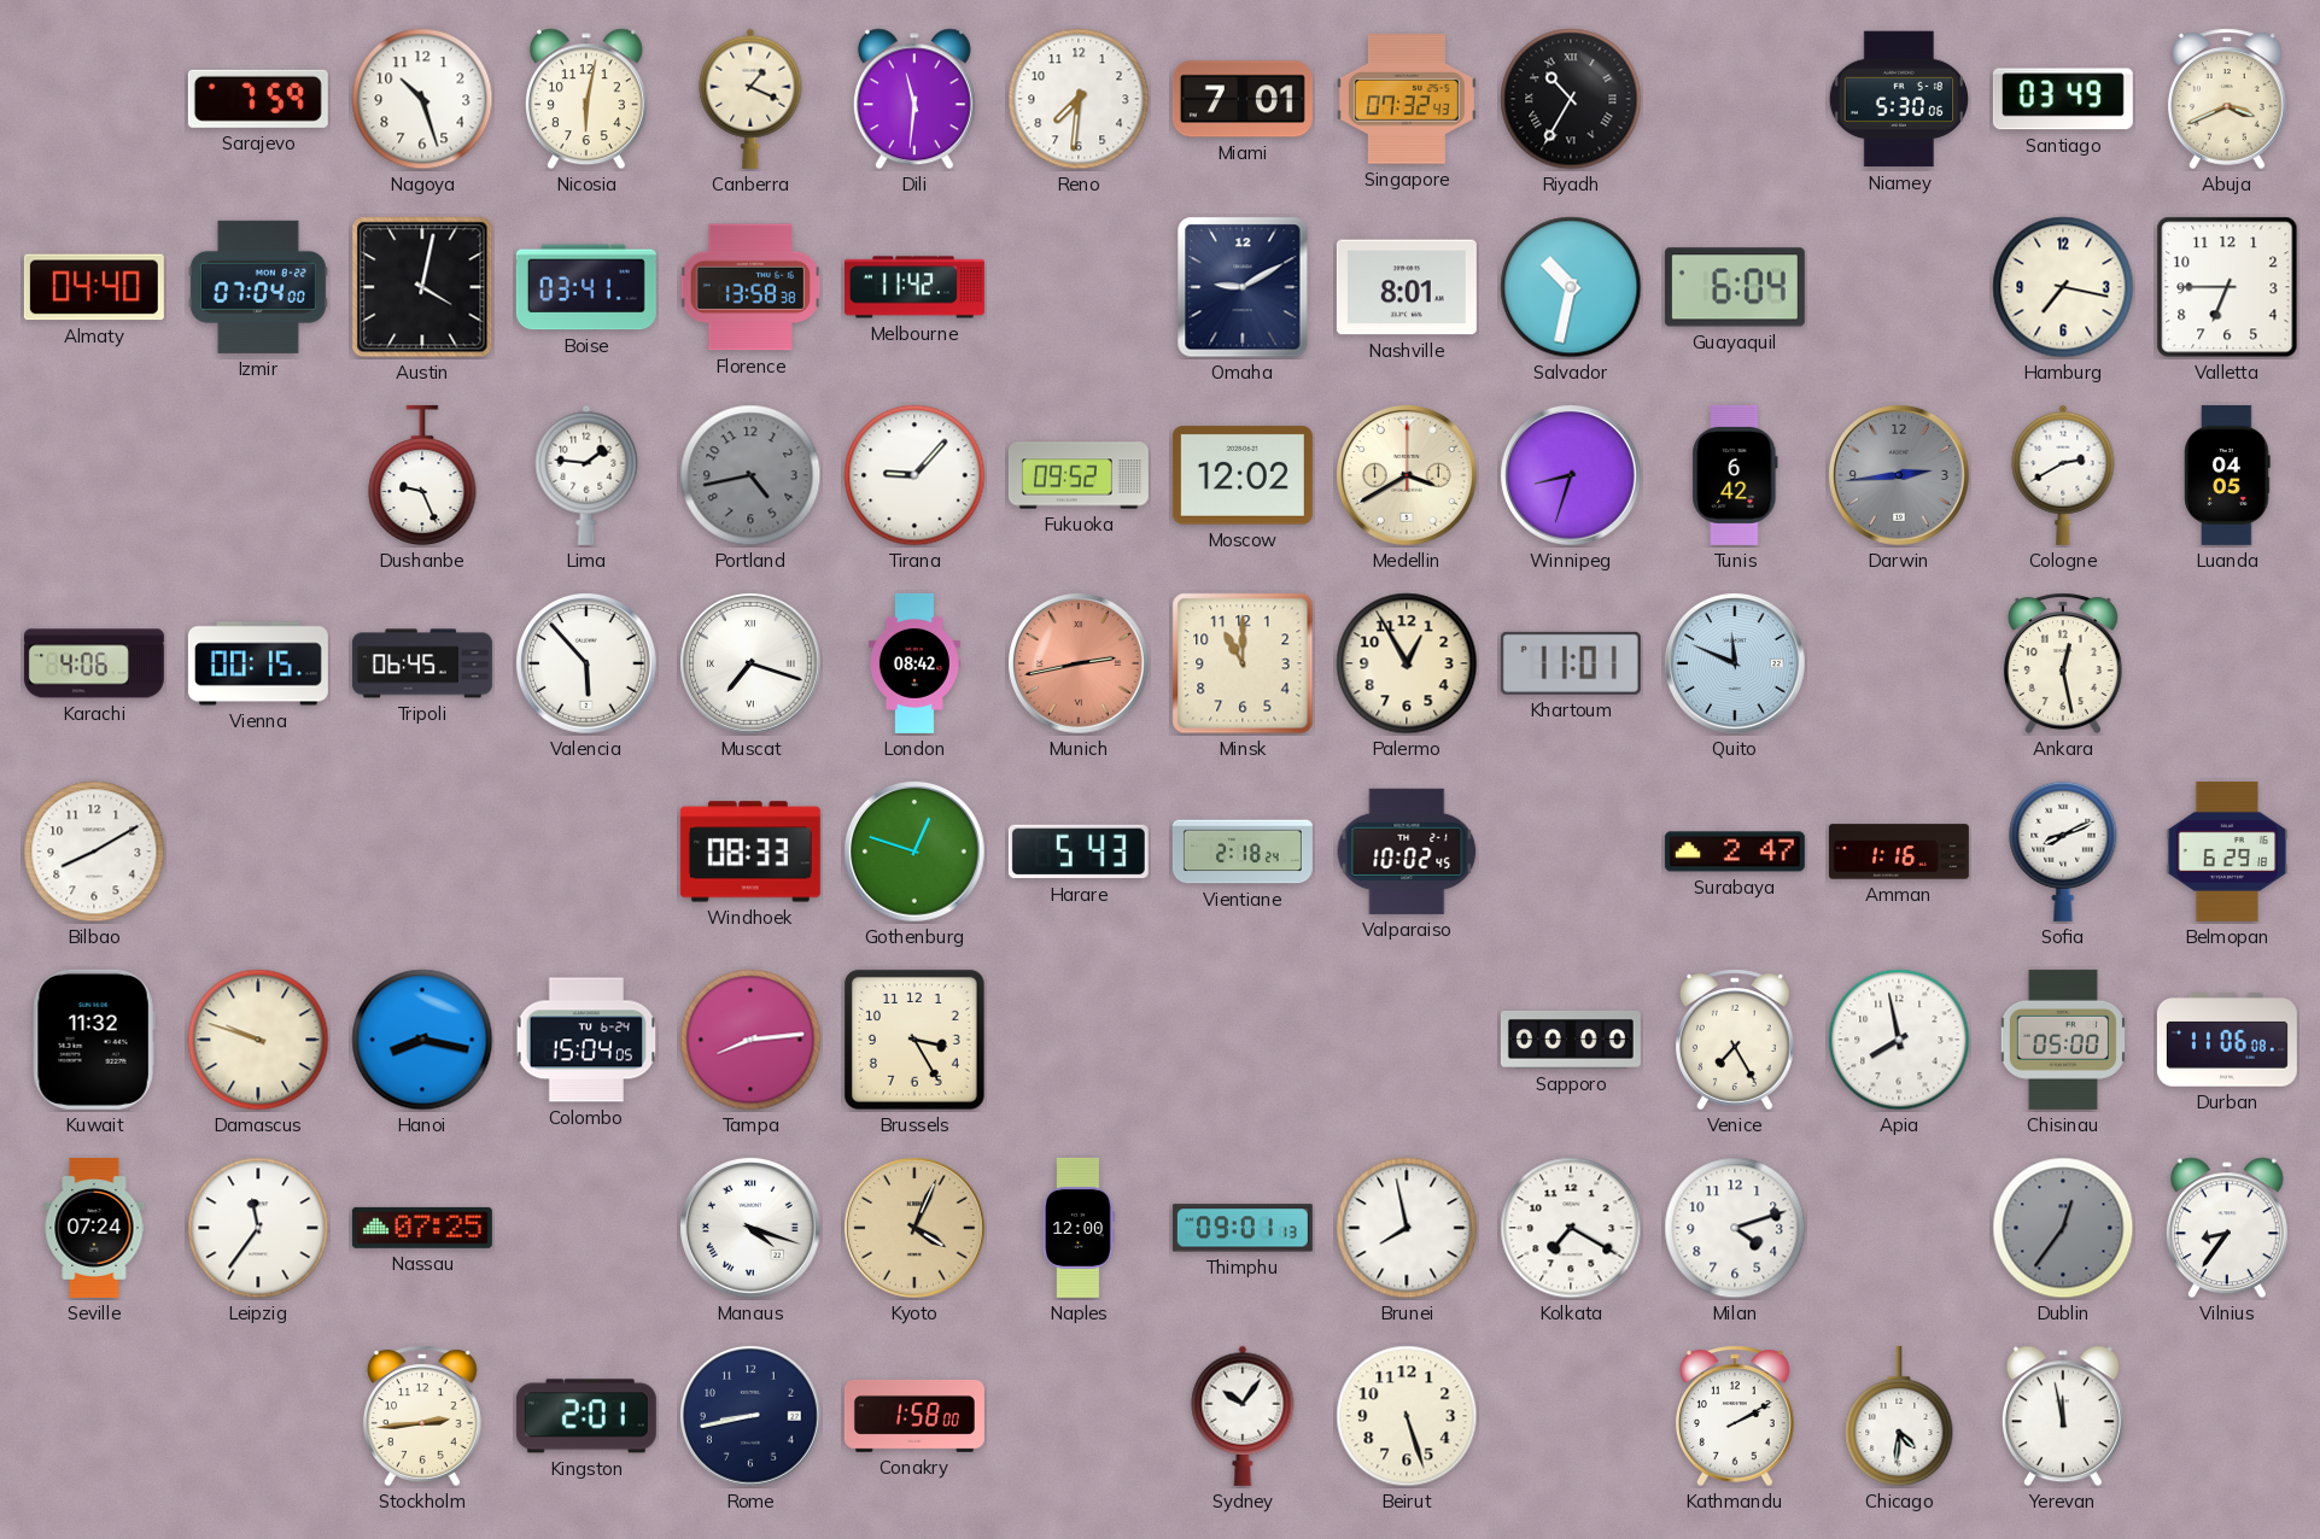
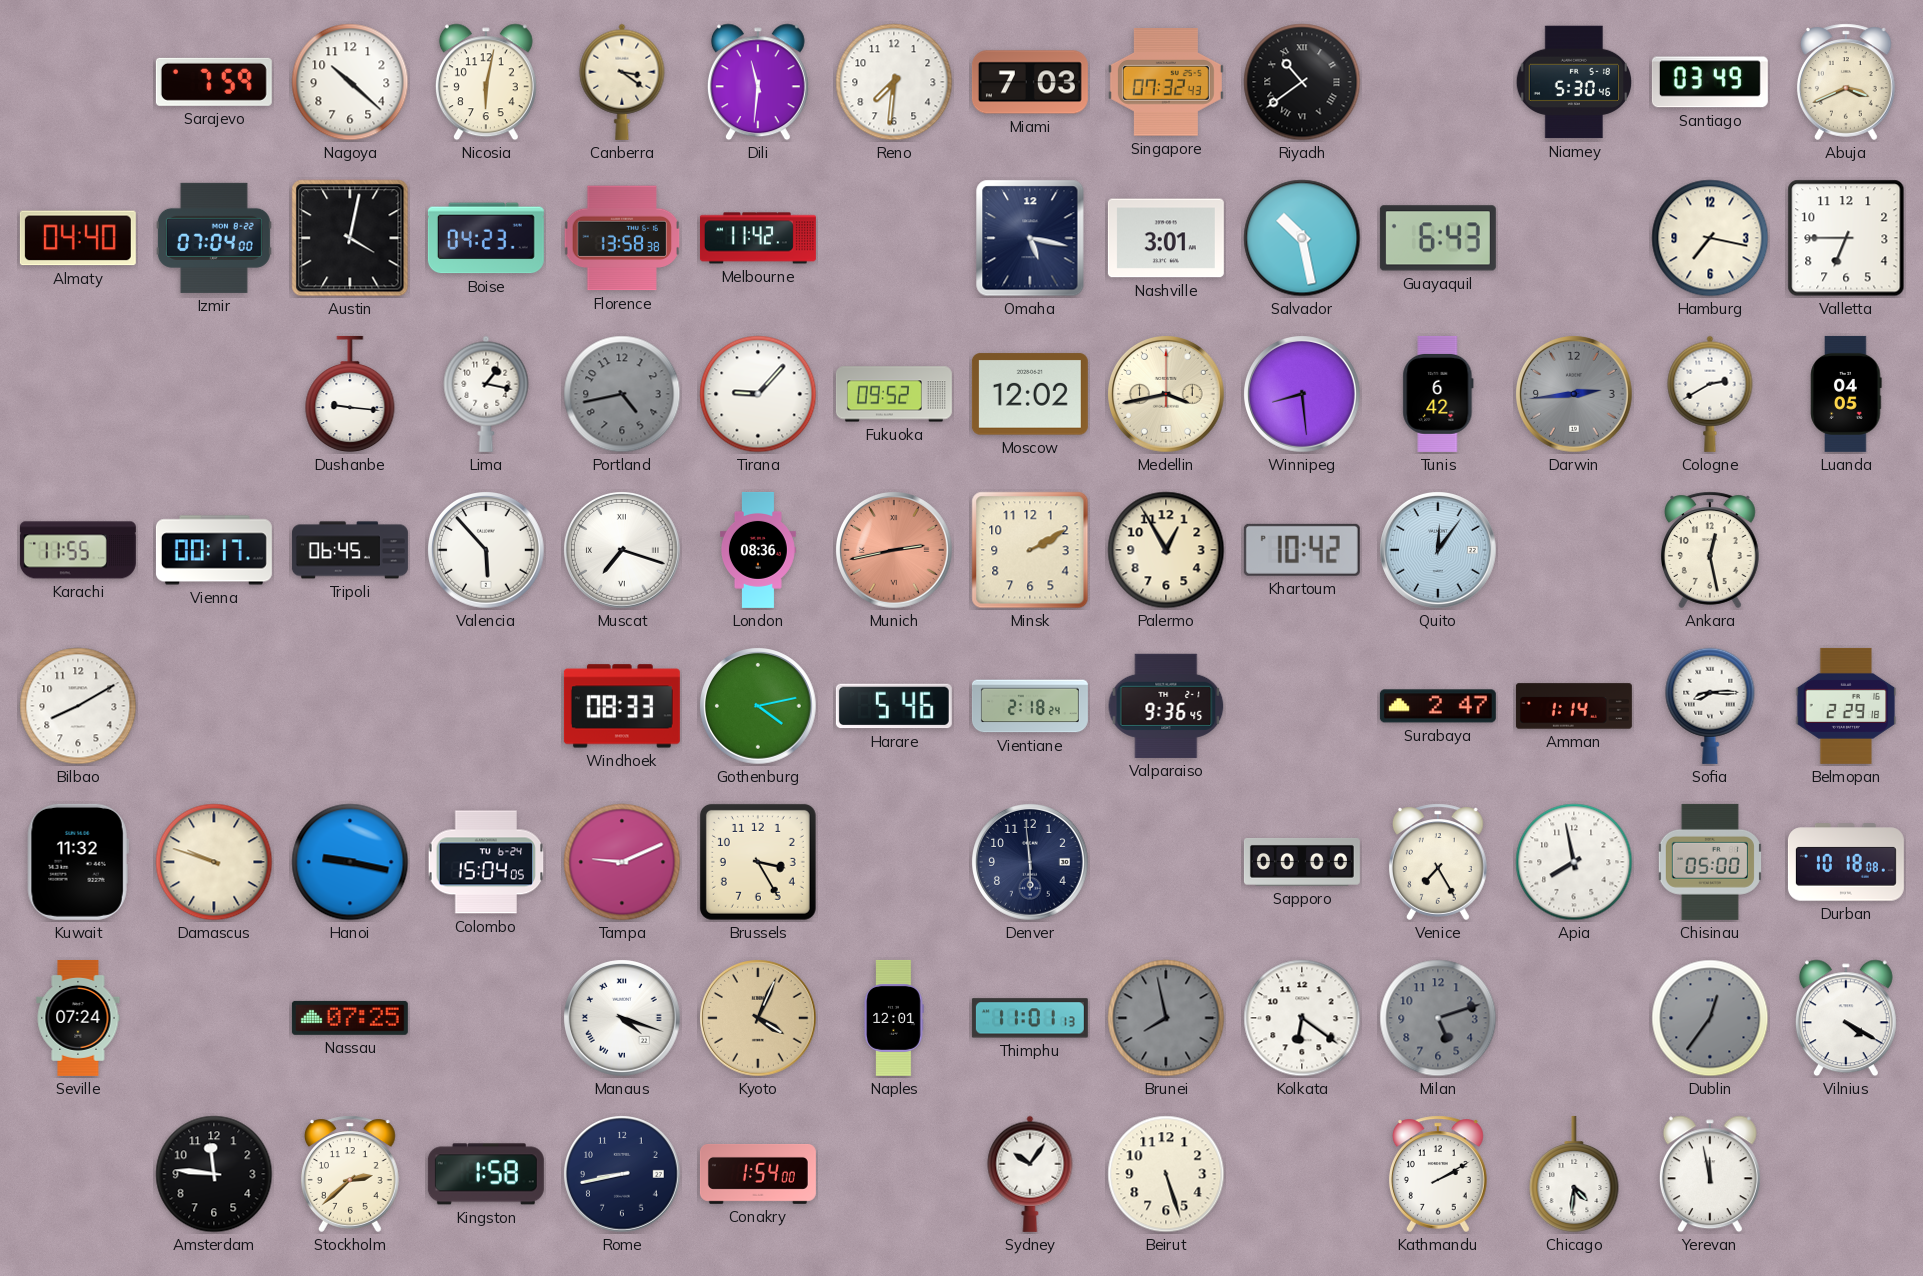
Nagoya: 10:27 -> 10:22
Canberra: 1:19 -> 3:21
Miami: 7:01 -> 7:03
Riyadh: 10:35 -> 10:39
Niamey: 5:30:06 -> 5:30:46
Boise: 03:41 -> 04:23
Omaha: 9:10 -> 5:17
Nashville: 8:01 -> 3:01
Salvador: 10:32 -> 10:28
Guayaquil: 6:04 -> 6:43
Dushanbe: 9:26 -> 9:16
Lima: 1:46 -> 1:17
Medellin: 3:40 -> 3:43
Winnipeg: 8:33 -> 8:29
Karachi: 4:06 -> 11:55
Vienna: 00:15 -> 00:17
London: 08:42 -> 08:36
Minsk: 11:00 -> 2:10
Khartoum: 11:01 -> 10:42
Quito: 11:49 -> 12:06
Gothenburg: 12:48 -> 4:13
Harare: 5:43 -> 5:46
Valparaiso: 10:02 -> 9:36
Amman: 1:16 -> 1:14
Sofia: 8:11 -> 8:15
Belmopan: 6:29 -> 2:29
Hanoi: 8:17 -> 9:17
Tampa: 8:14 -> 9:11
Denver: none -> 5:59
Durban: 11:06 -> 10:18
Leipzig: 11:36 -> none
Naples: 12:00 -> 12:01
Thimphu: 09:01 -> 11:01
Brunei dial: white -> grey
Kolkata: 7:20 -> 6:21
Milan: 4:12 -> 5:12
Milan dial: white -> grey
Vilnius: 8:36 -> 4:20
Amsterdam: none -> 11:46
Stockholm: 2:44 -> 2:38
Kingston: 2:01 -> 1:58
Conakry: 1:58 -> 1:54
